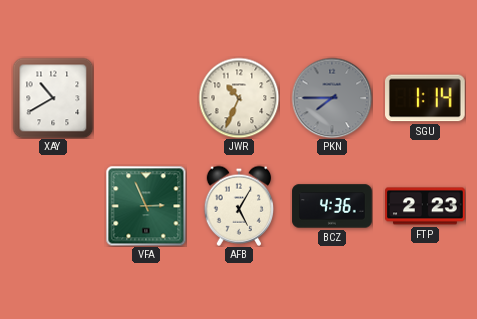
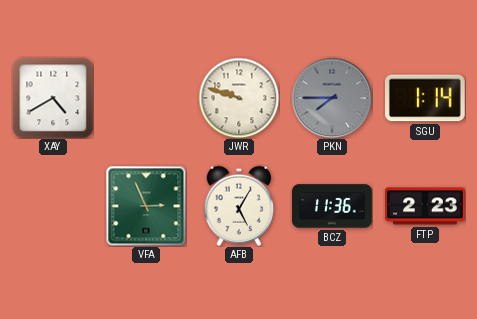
XAY: 10:40 -> 4:40
JWR: 10:34 -> 9:48
BCZ: 4:36 -> 11:36
